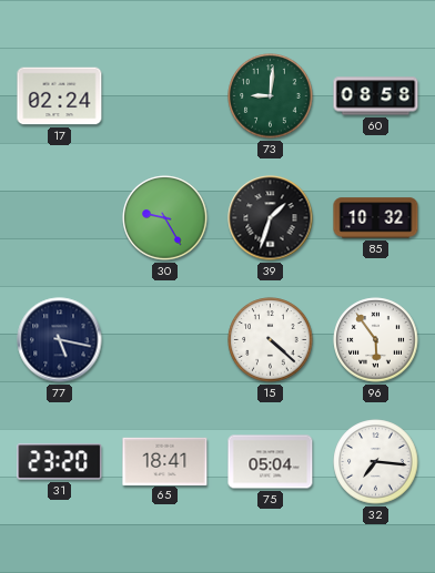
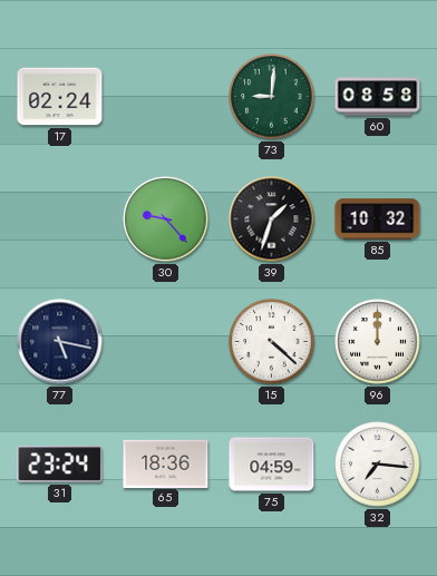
30: 9:25 -> 9:23
96: 5:54 -> 12:00
31: 23:20 -> 23:24
65: 18:41 -> 18:36
75: 05:04 -> 04:59
